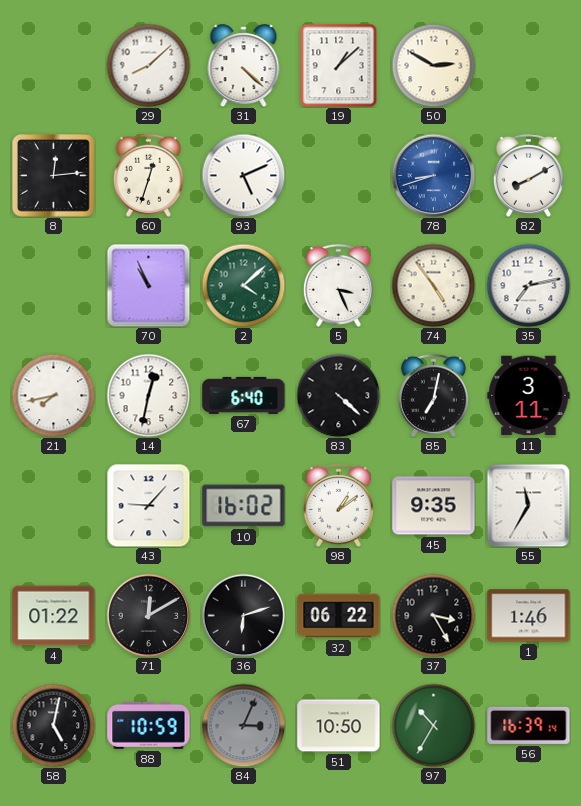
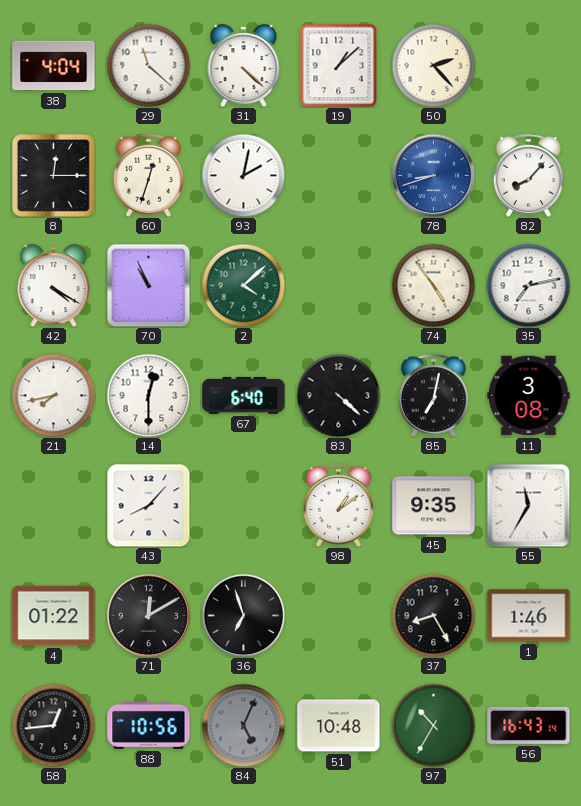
38: none -> 4:04
29: 8:08 -> 11:22
50: 2:50 -> 2:23
8: 12:14 -> 12:15
93: 5:11 -> 2:02
82: 8:10 -> 8:07
42: none -> 4:20
5: 3:26 -> none
14: 12:32 -> 12:30
11: 3:11 -> 3:08
43: 9:07 -> 8:07
10: 16:02 -> none
36: 6:12 -> 6:57
32: 06:22 -> none
37: 3:25 -> 8:25
58: 5:02 -> 12:44
88: 10:59 -> 10:56
84: 3:04 -> 5:04
51: 10:50 -> 10:48
56: 16:39 -> 16:43
